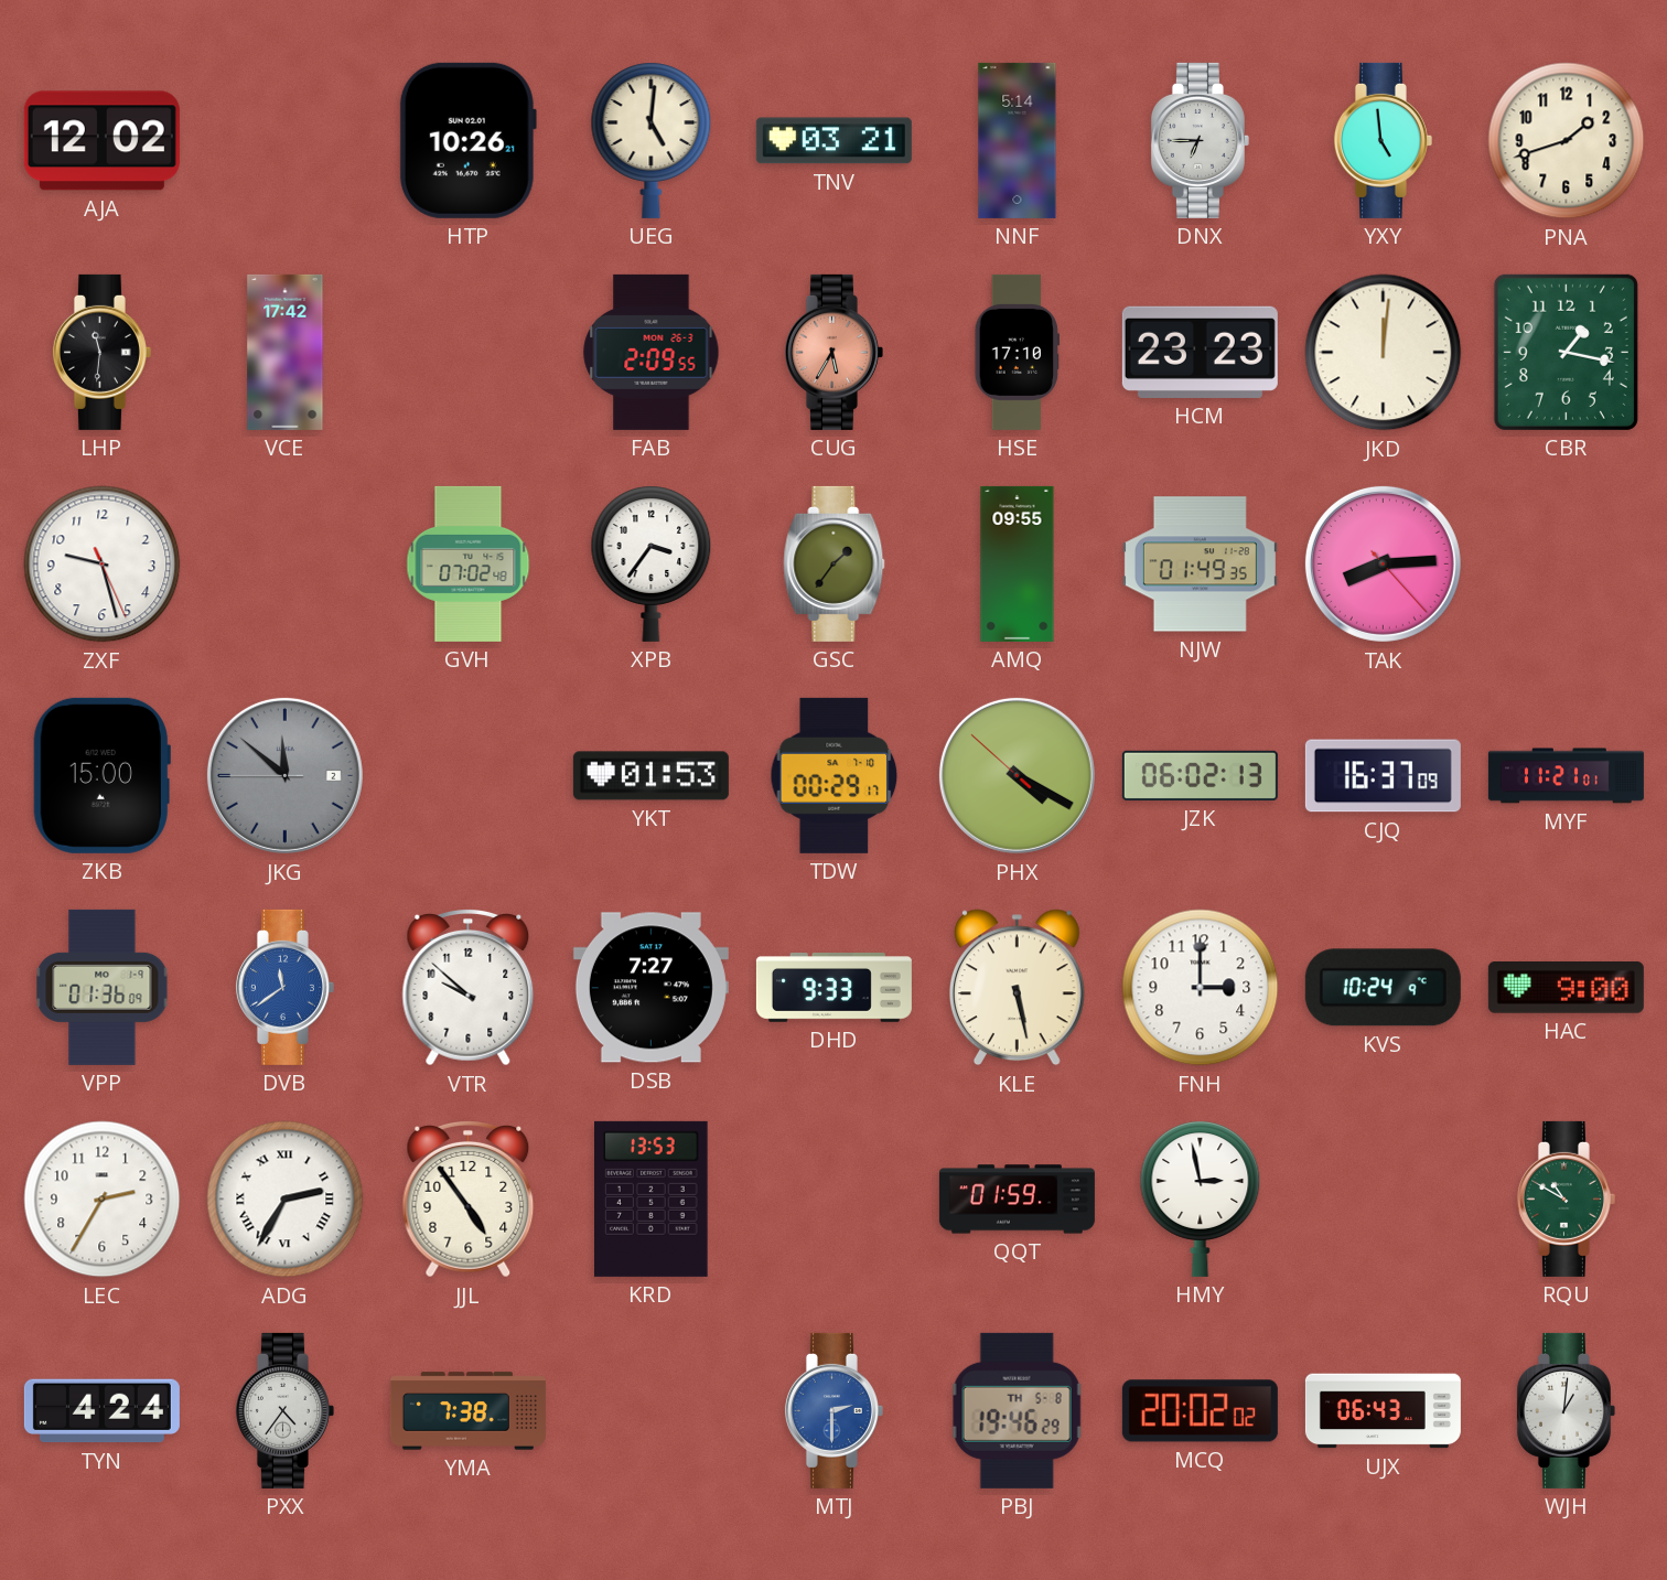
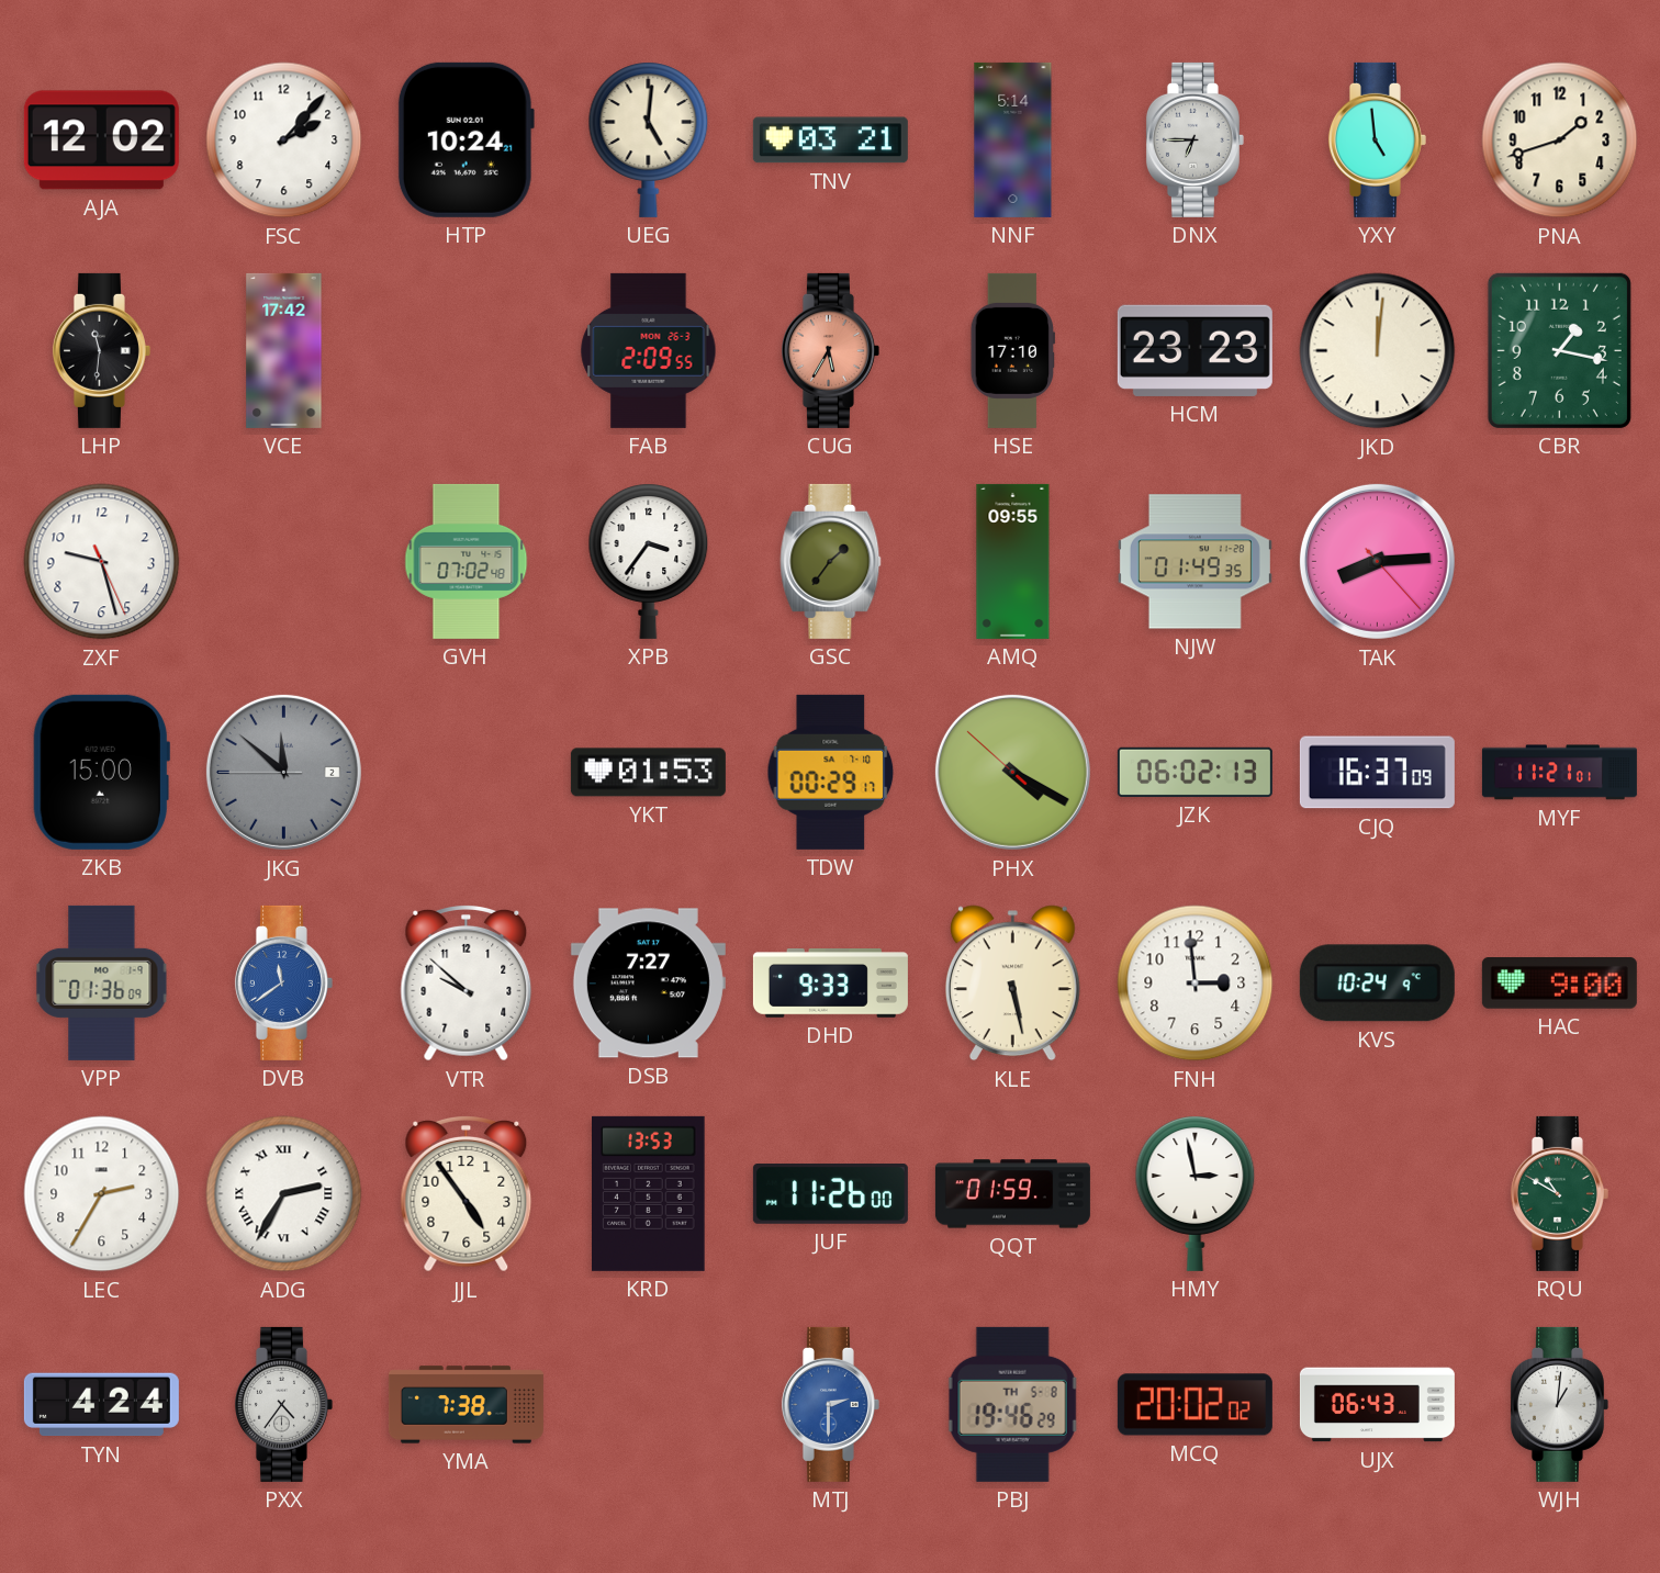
FSC: none -> 2:07
HTP: 10:26 -> 10:24
FNH: 3:00 -> 2:59
JUF: none -> 11:26
